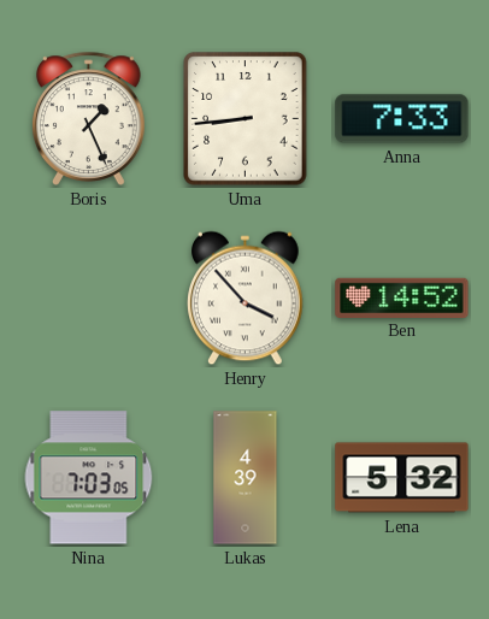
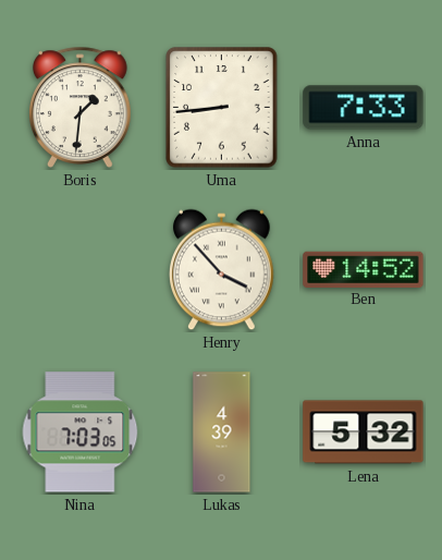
Boris: 1:26 -> 1:31
